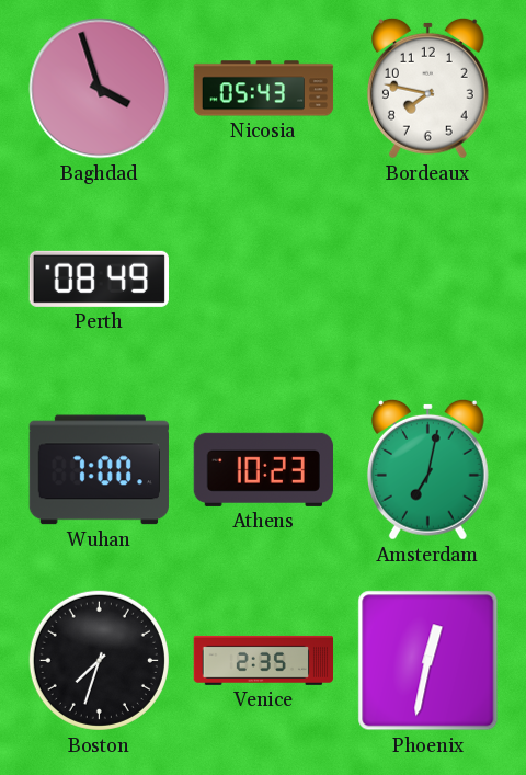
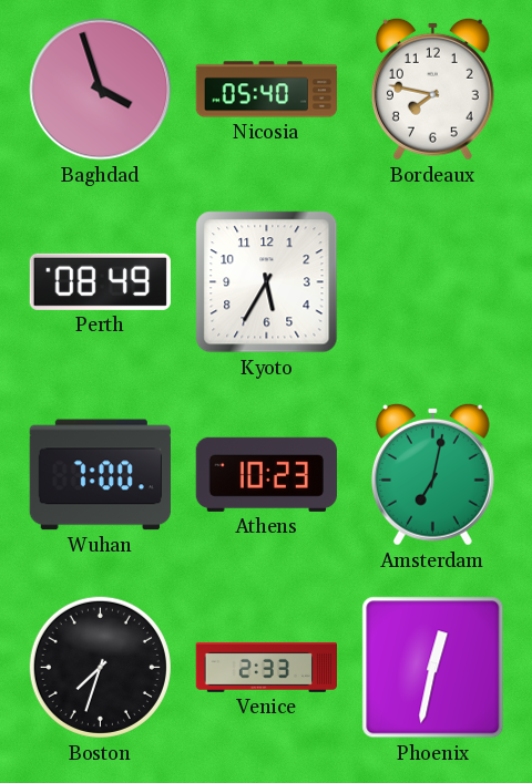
Nicosia: 05:43 -> 05:40
Kyoto: none -> 5:35
Venice: 2:35 -> 2:33
